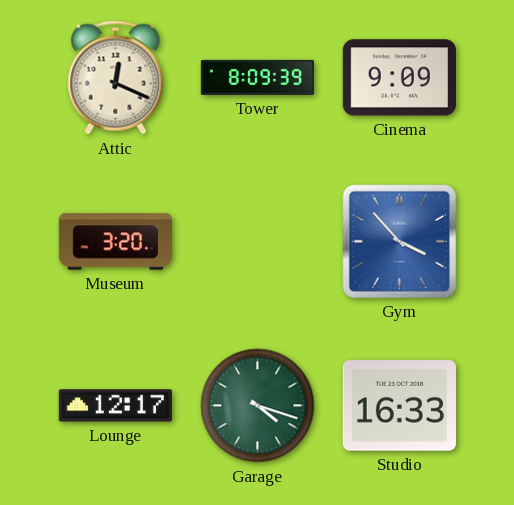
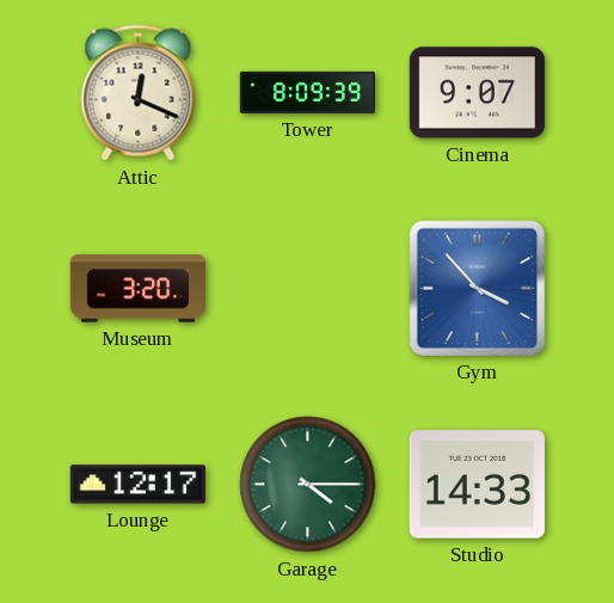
Cinema: 9:09 -> 9:07
Garage: 4:18 -> 4:15
Studio: 16:33 -> 14:33
